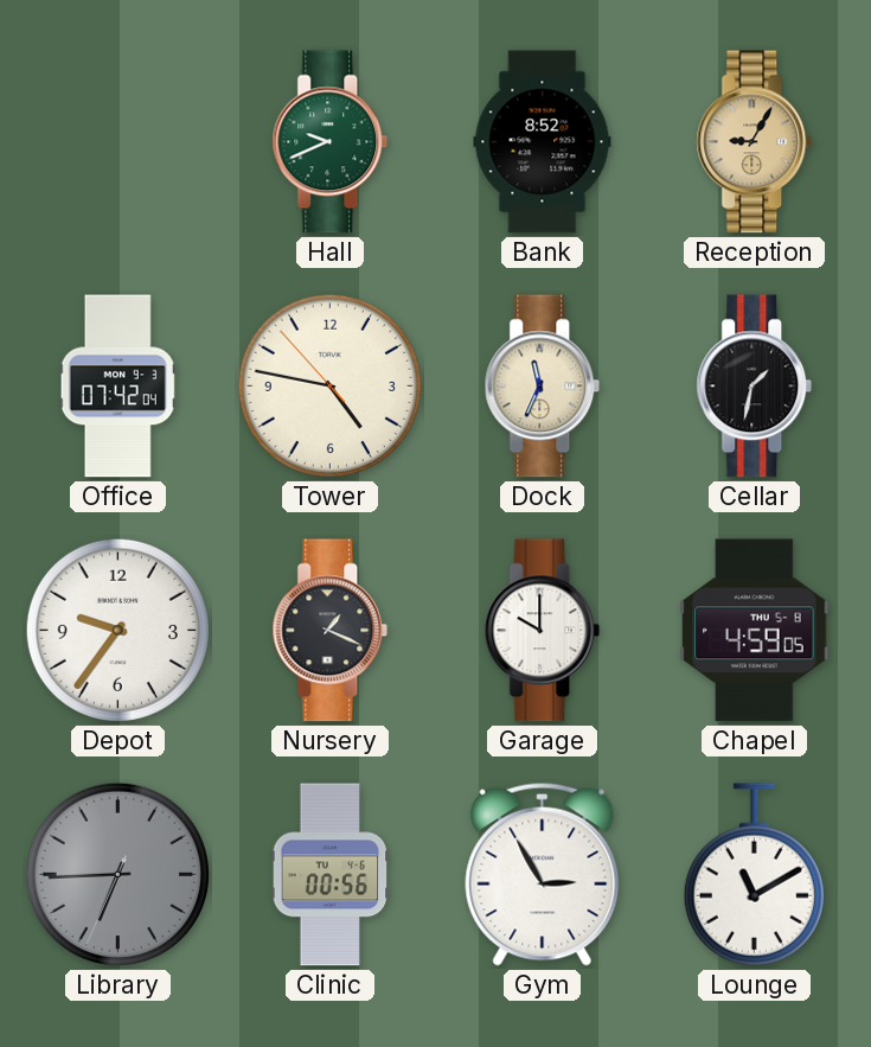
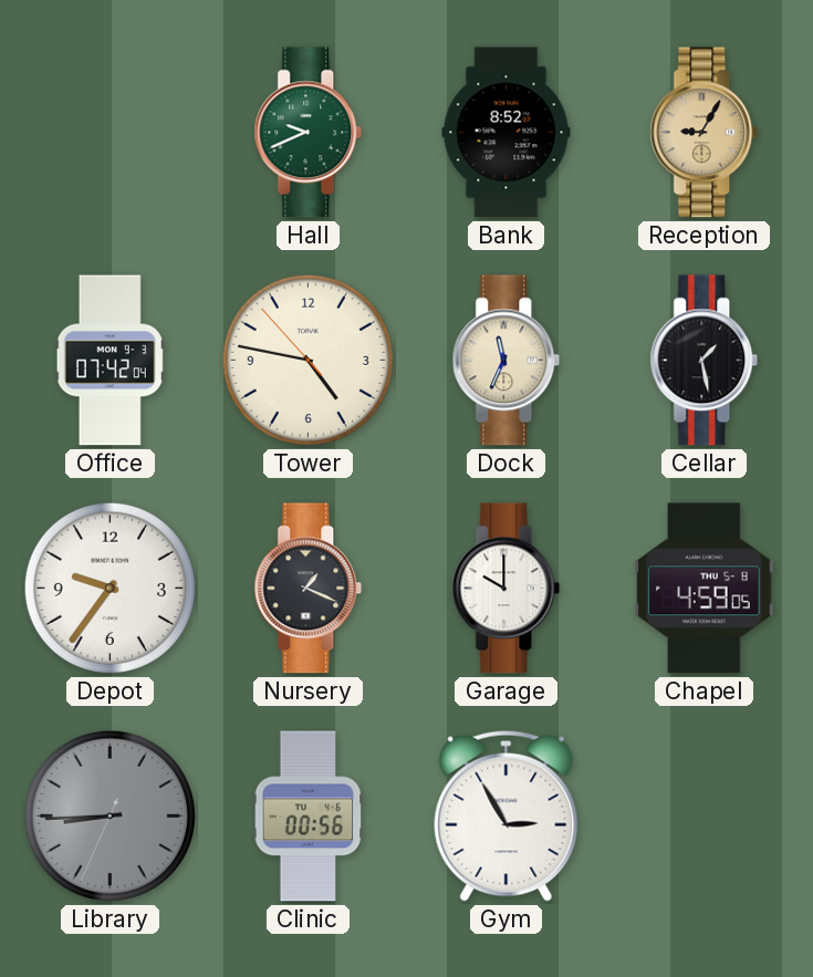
Cellar: 1:32 -> 1:28
Library: 6:44 -> 8:44
Lounge: 11:10 -> none
